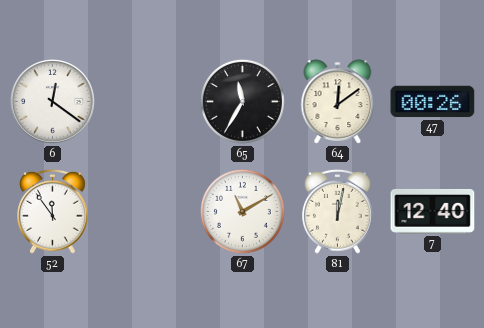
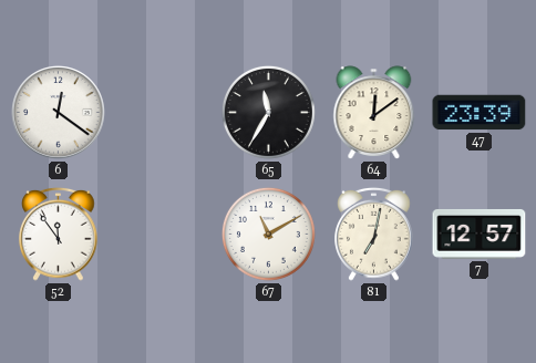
47: 00:26 -> 23:39
81: 12:02 -> 7:02
7: 12:40 -> 12:57
